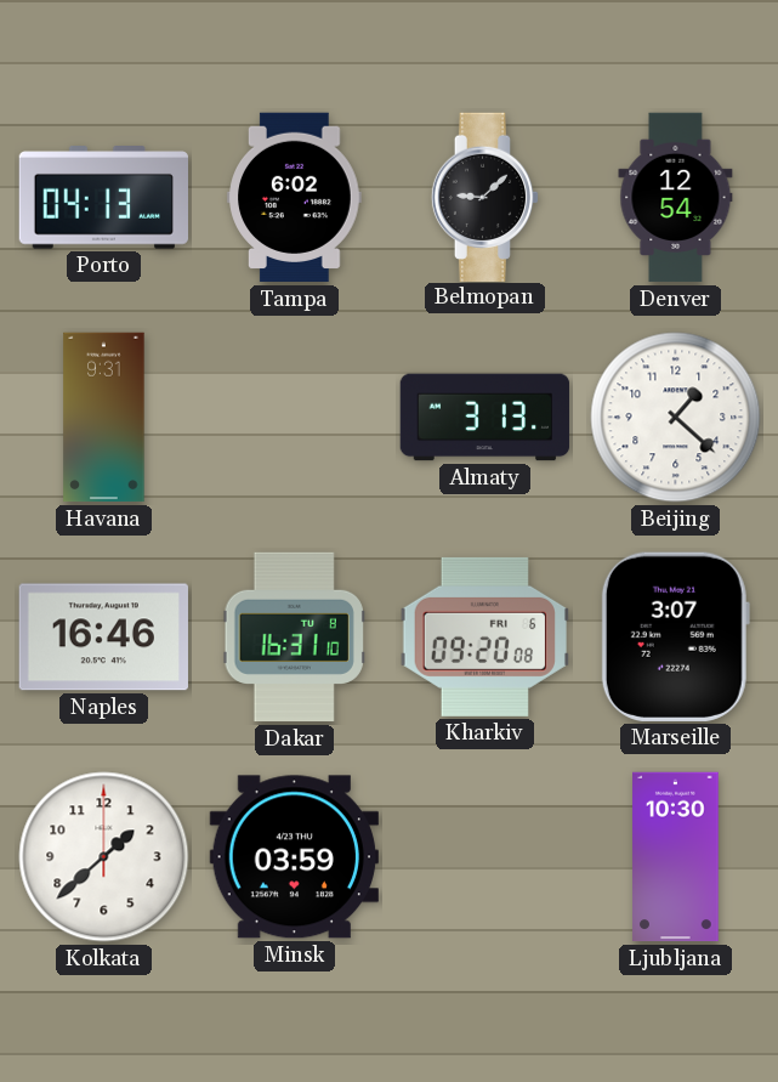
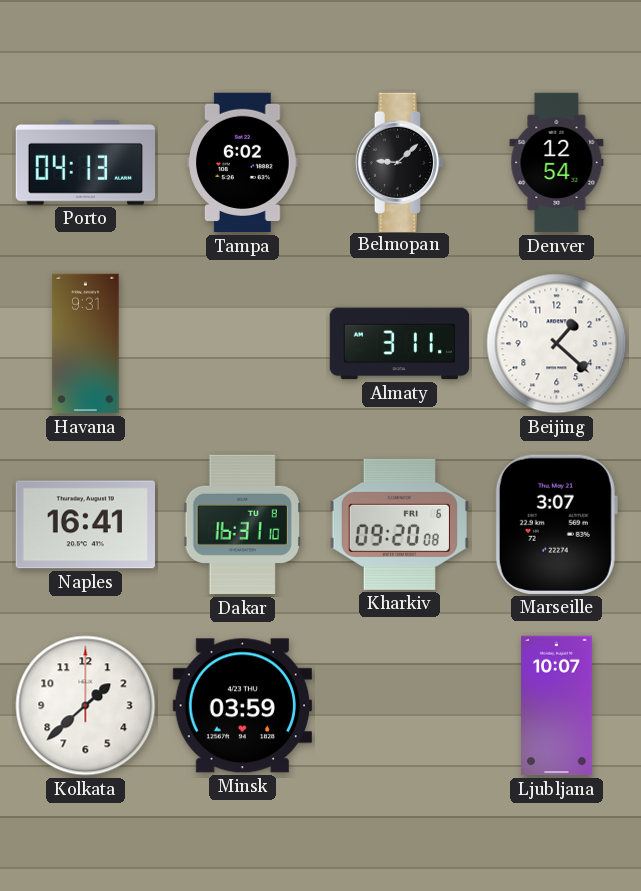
Almaty: 3:13 -> 3:11
Naples: 16:46 -> 16:41
Ljubljana: 10:30 -> 10:07
